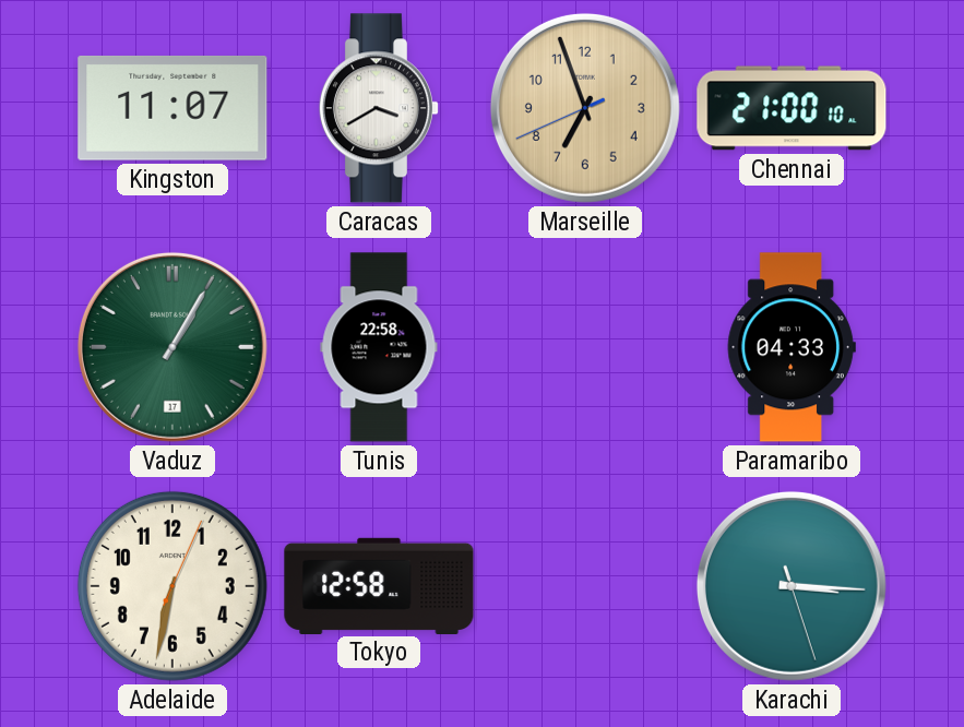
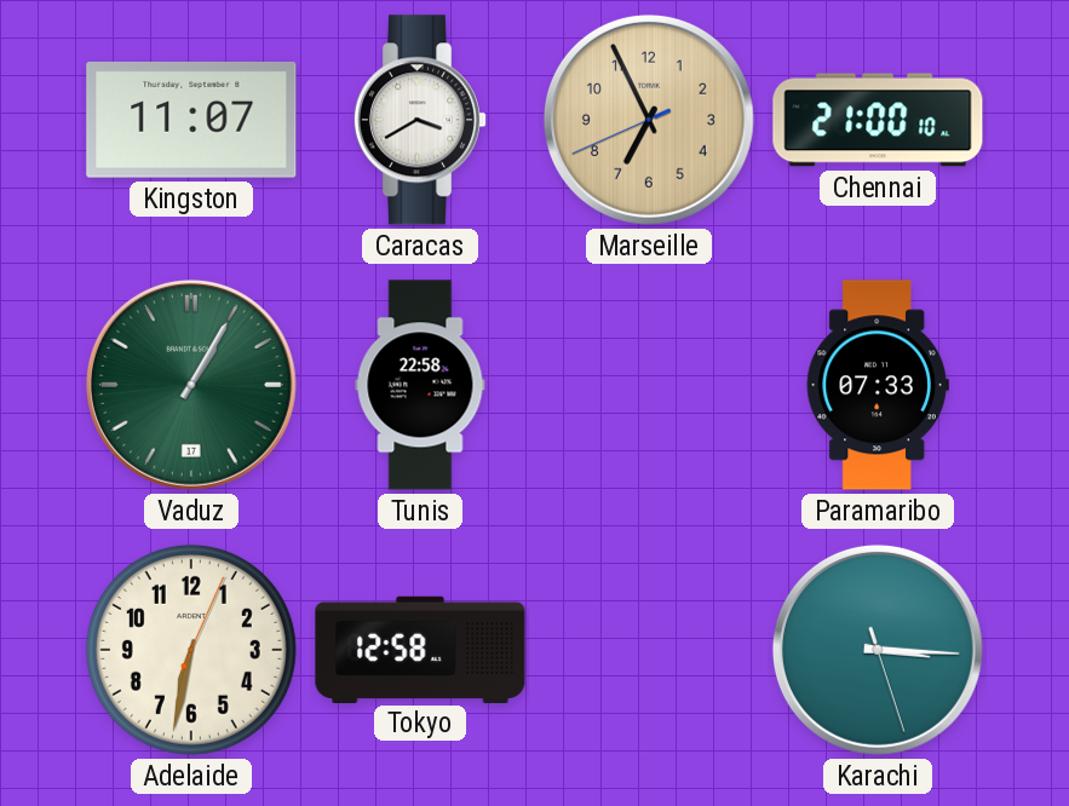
Marseille: 6:56 -> 6:55
Paramaribo: 04:33 -> 07:33
